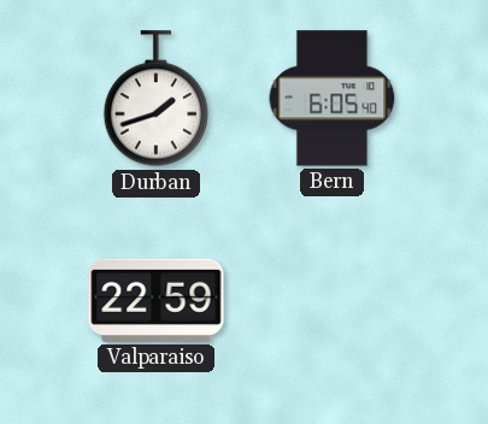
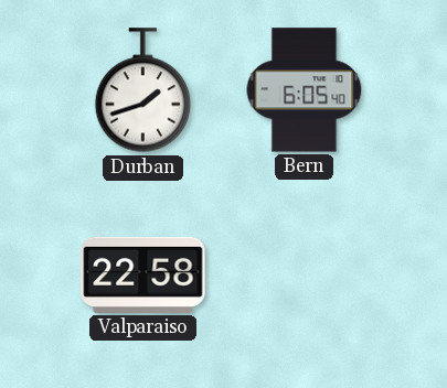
Valparaiso: 22:59 -> 22:58
